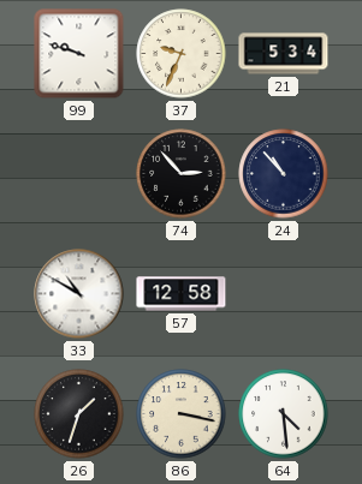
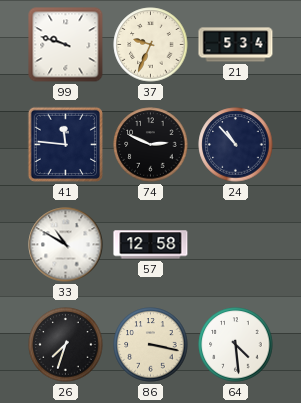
41: none -> 11:46
74: 2:53 -> 2:49
26: 1:33 -> 7:33
